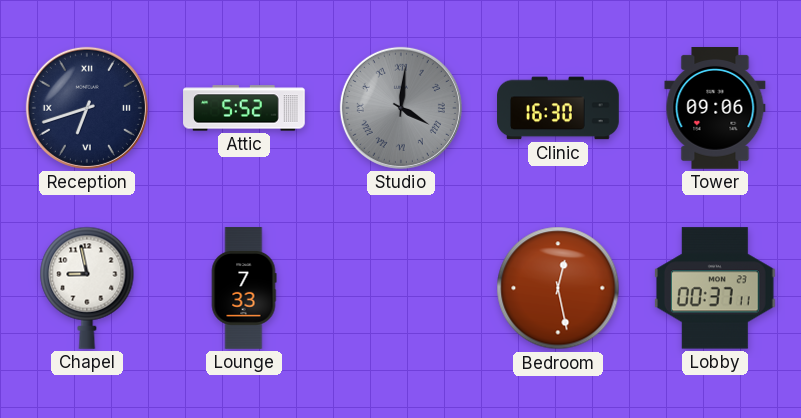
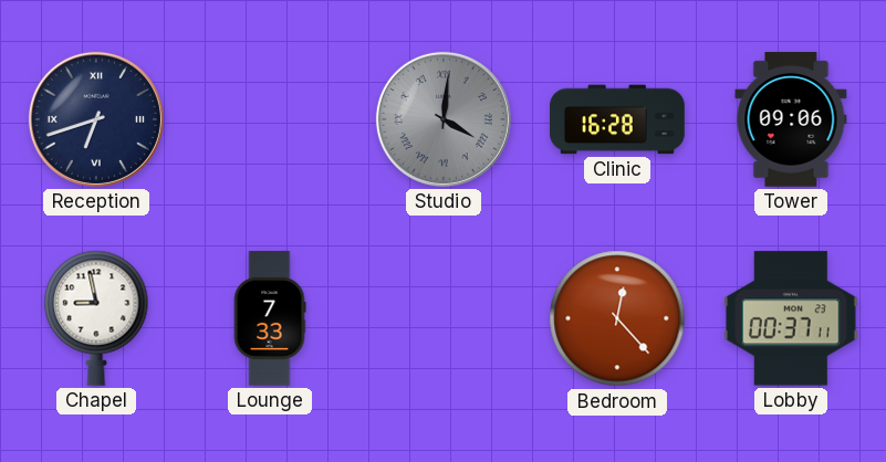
Attic: 5:52 -> none
Clinic: 16:30 -> 16:28
Bedroom: 12:28 -> 12:23
